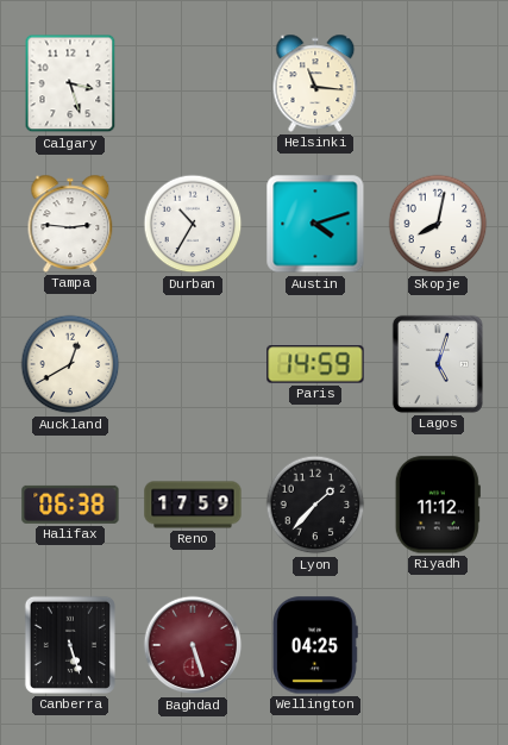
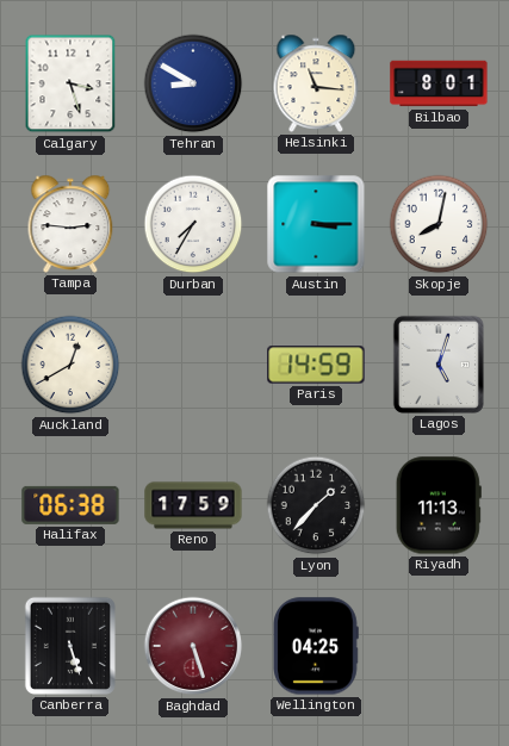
Tehran: none -> 8:50
Bilbao: none -> 8:01
Durban: 10:35 -> 7:35
Austin: 4:12 -> 3:15
Riyadh: 11:12 -> 11:13
